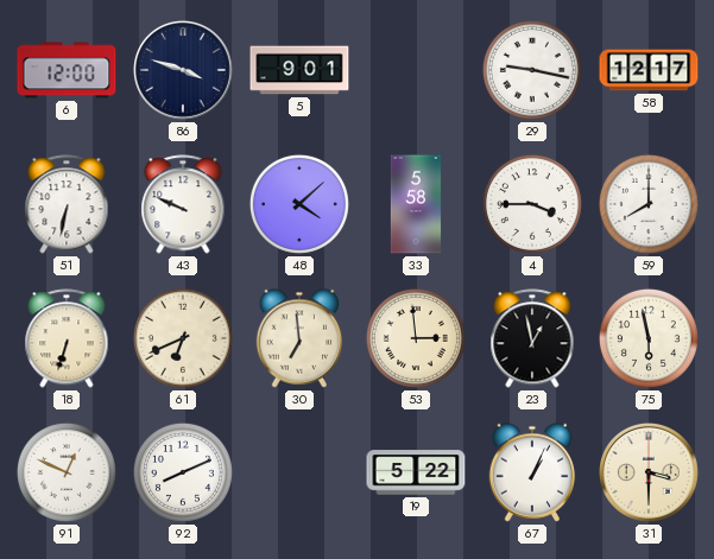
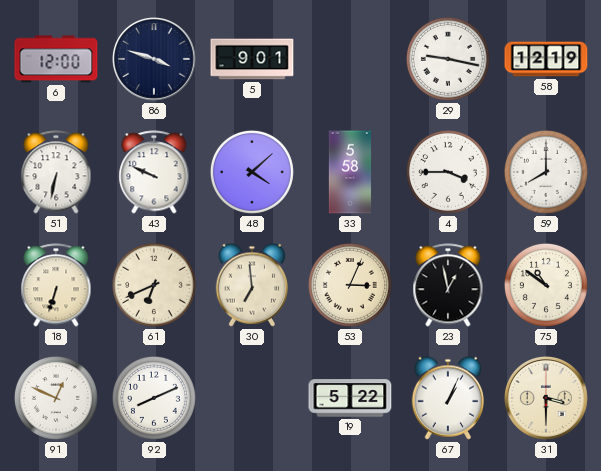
58: 12:17 -> 12:19
53: 2:59 -> 3:04
75: 5:58 -> 10:51
